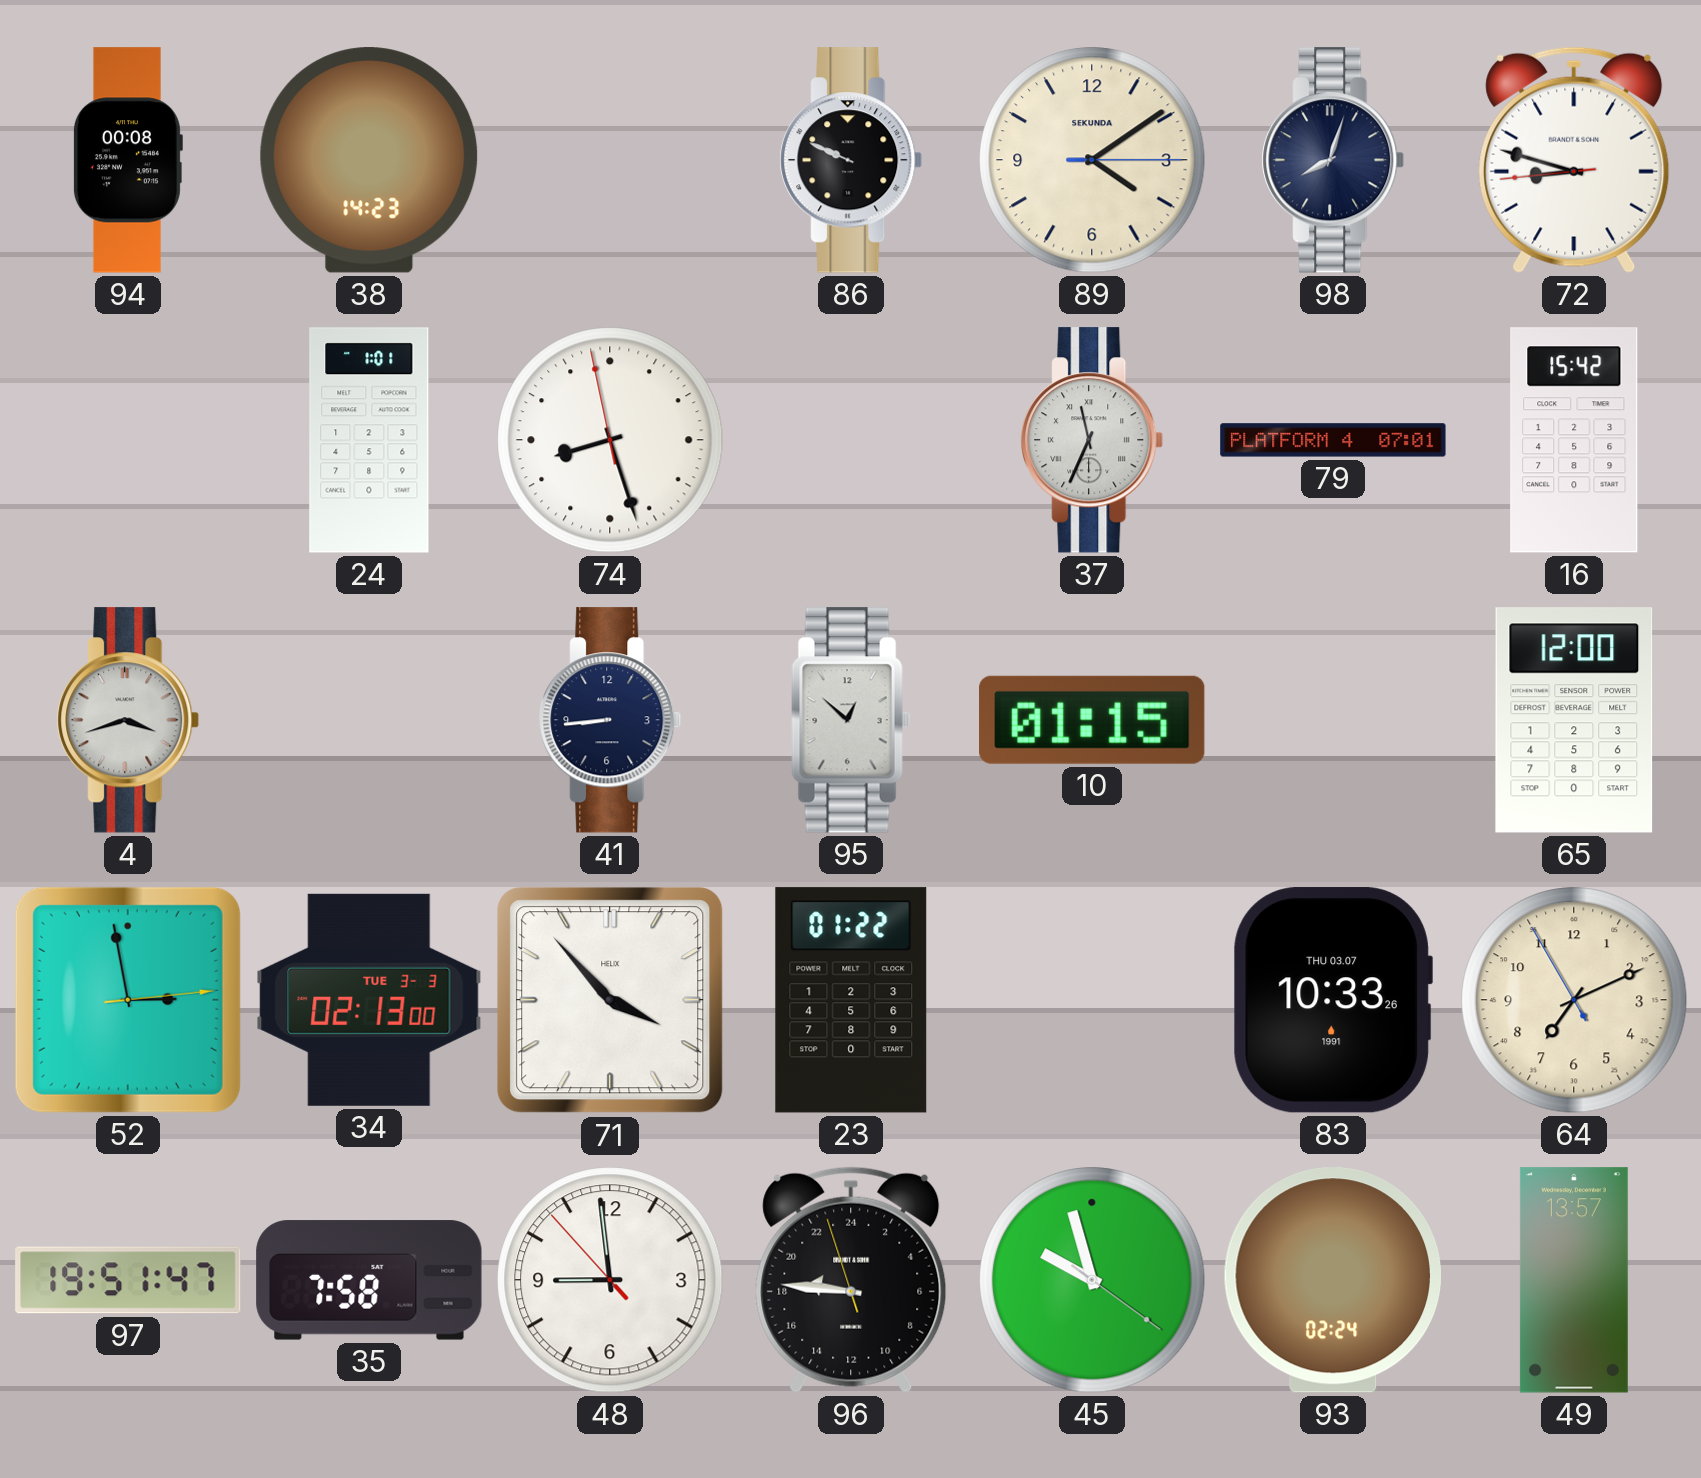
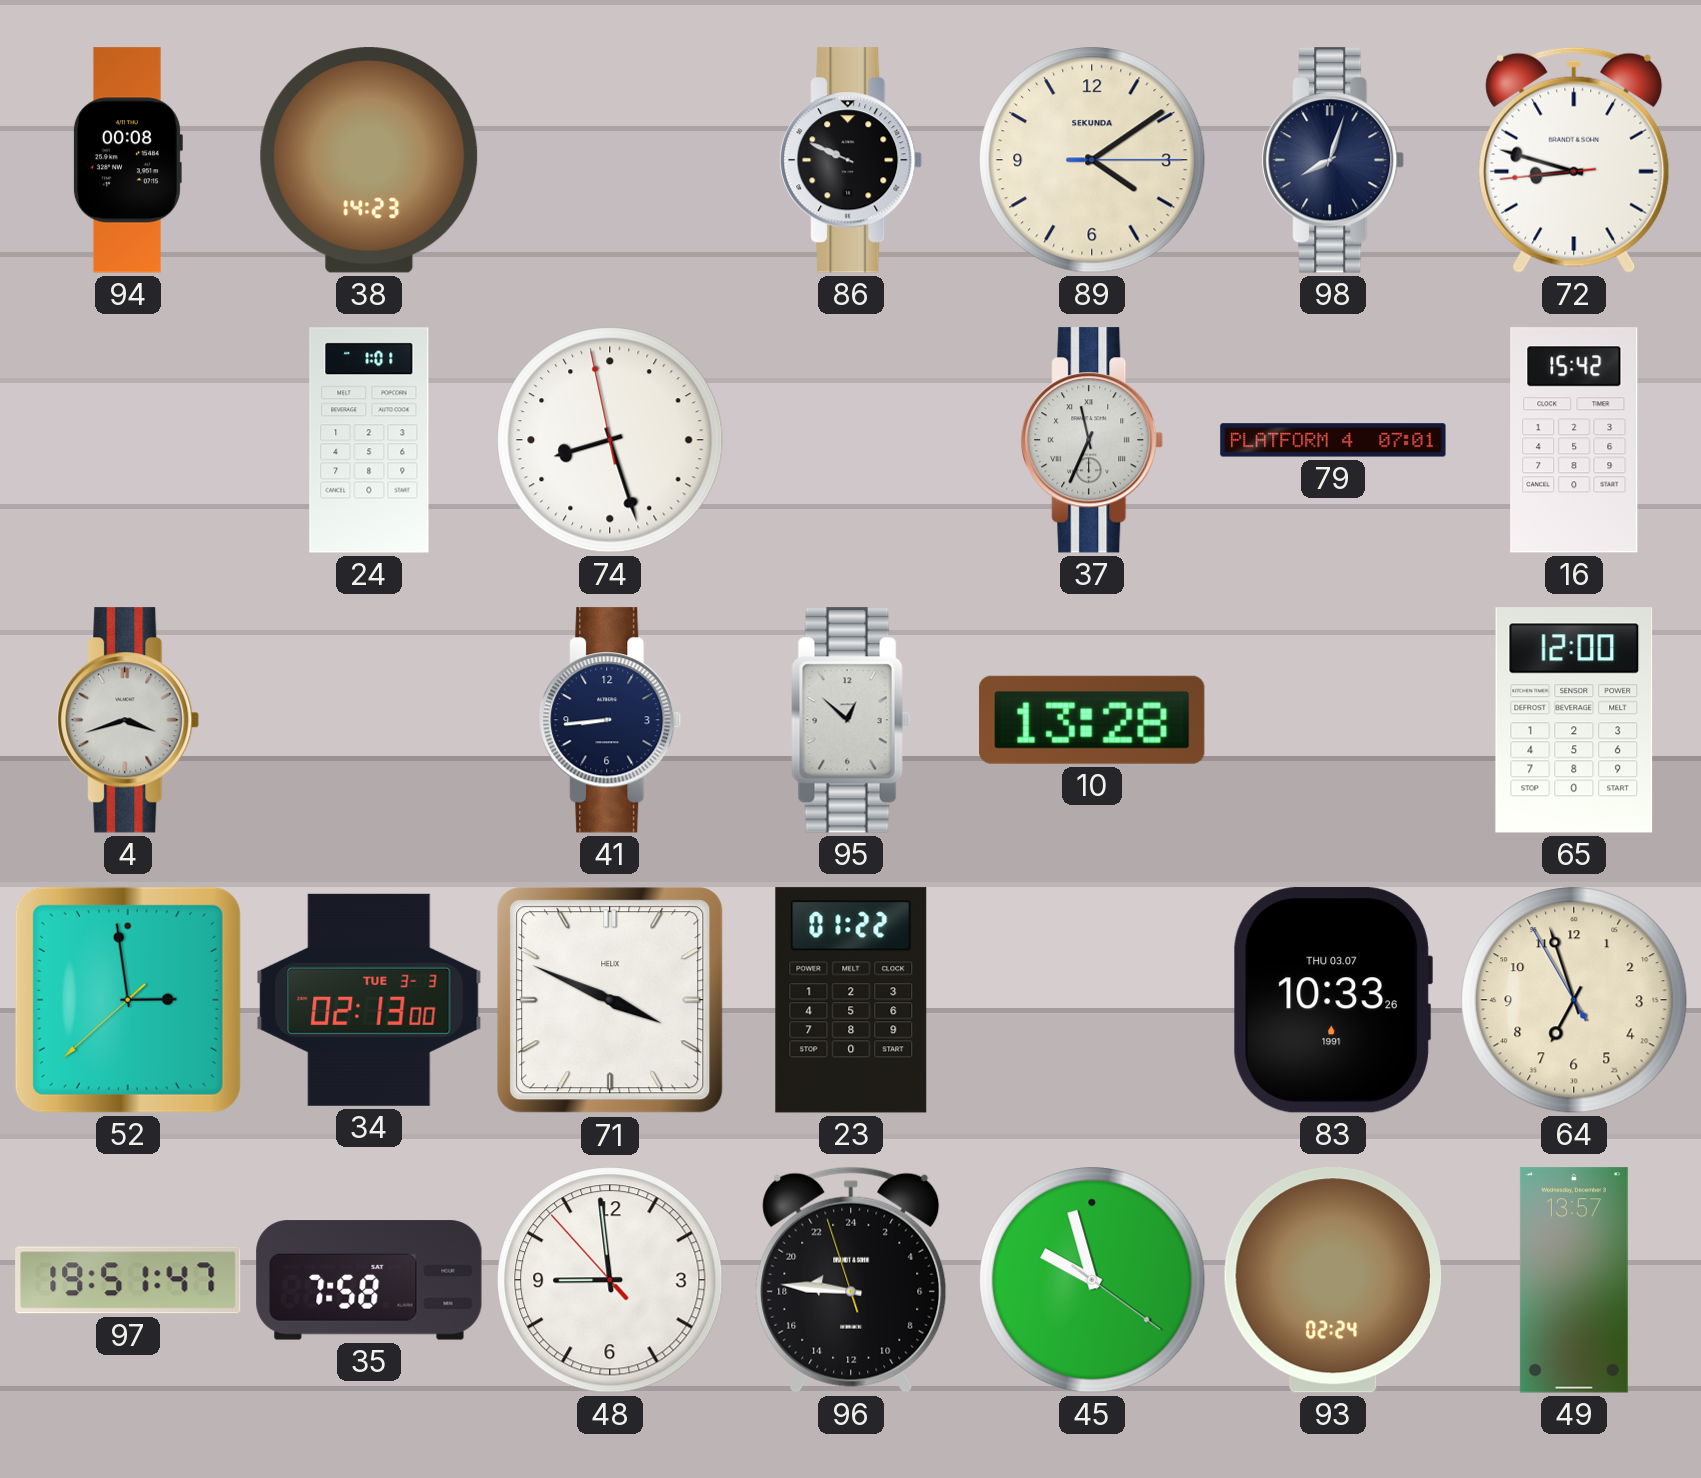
10: 01:15 -> 13:28
52: 2:58:14 -> 2:58:38
71: 3:53 -> 3:49
64: 7:10 -> 6:56
